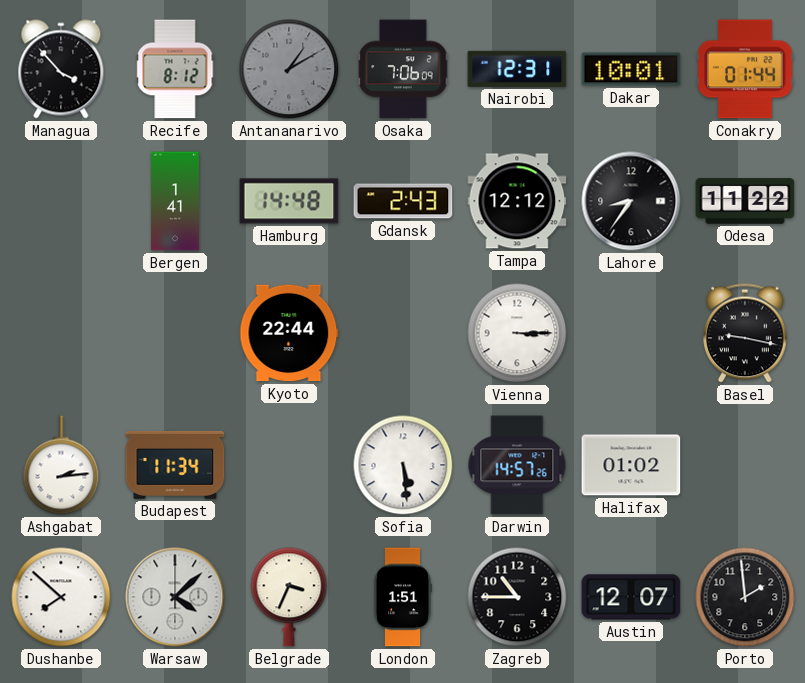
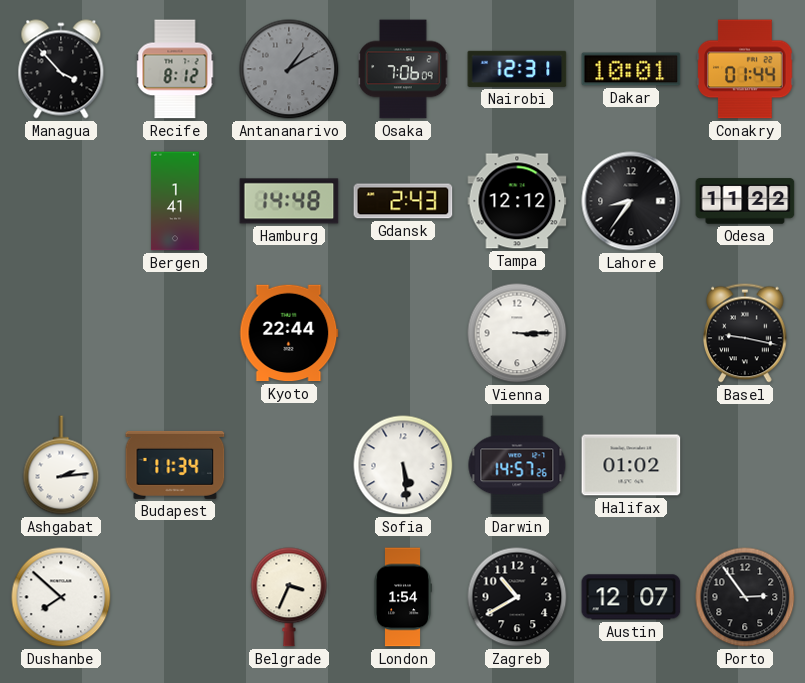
Warsaw: 4:08 -> none
London: 1:51 -> 1:54
Zagreb: 10:45 -> 10:40
Porto: 1:59 -> 2:54
